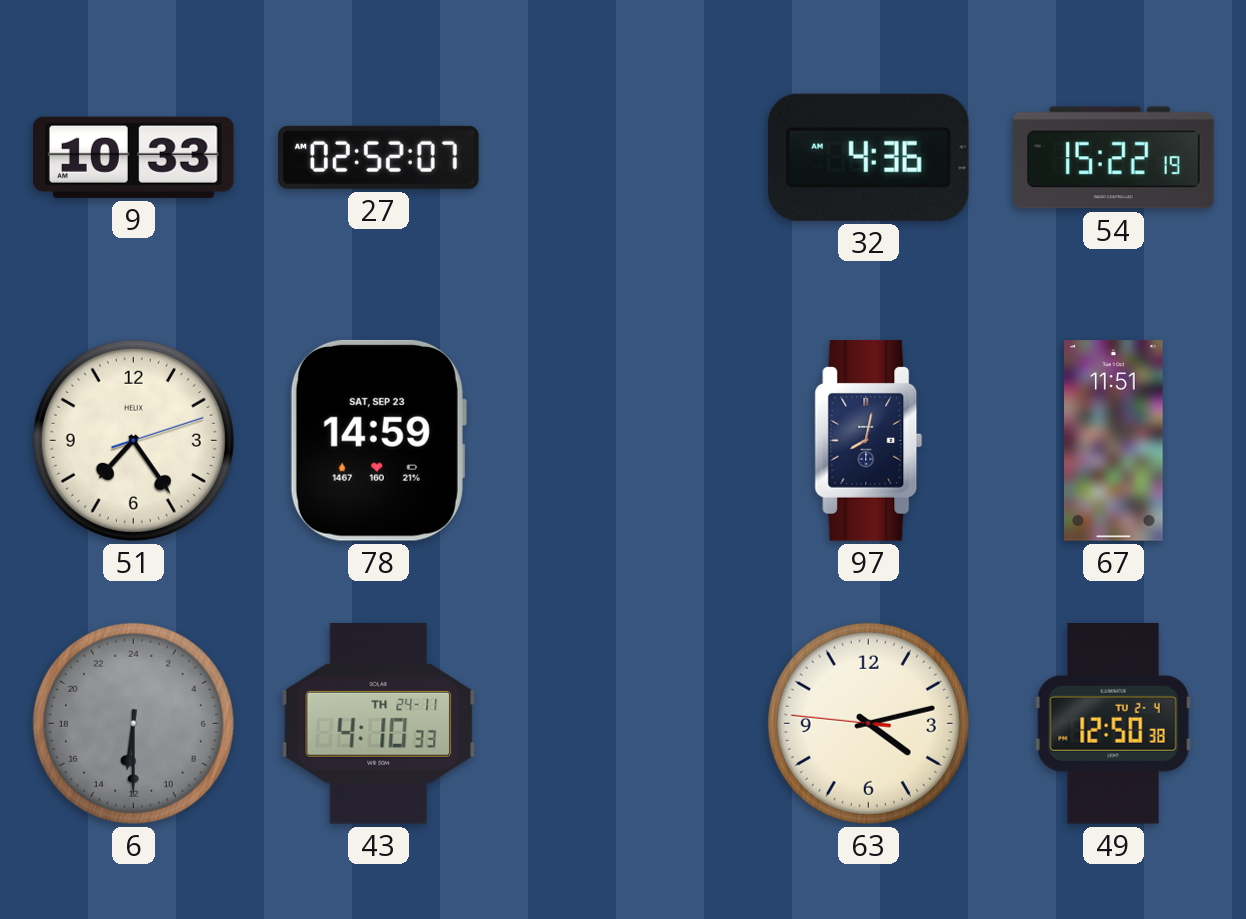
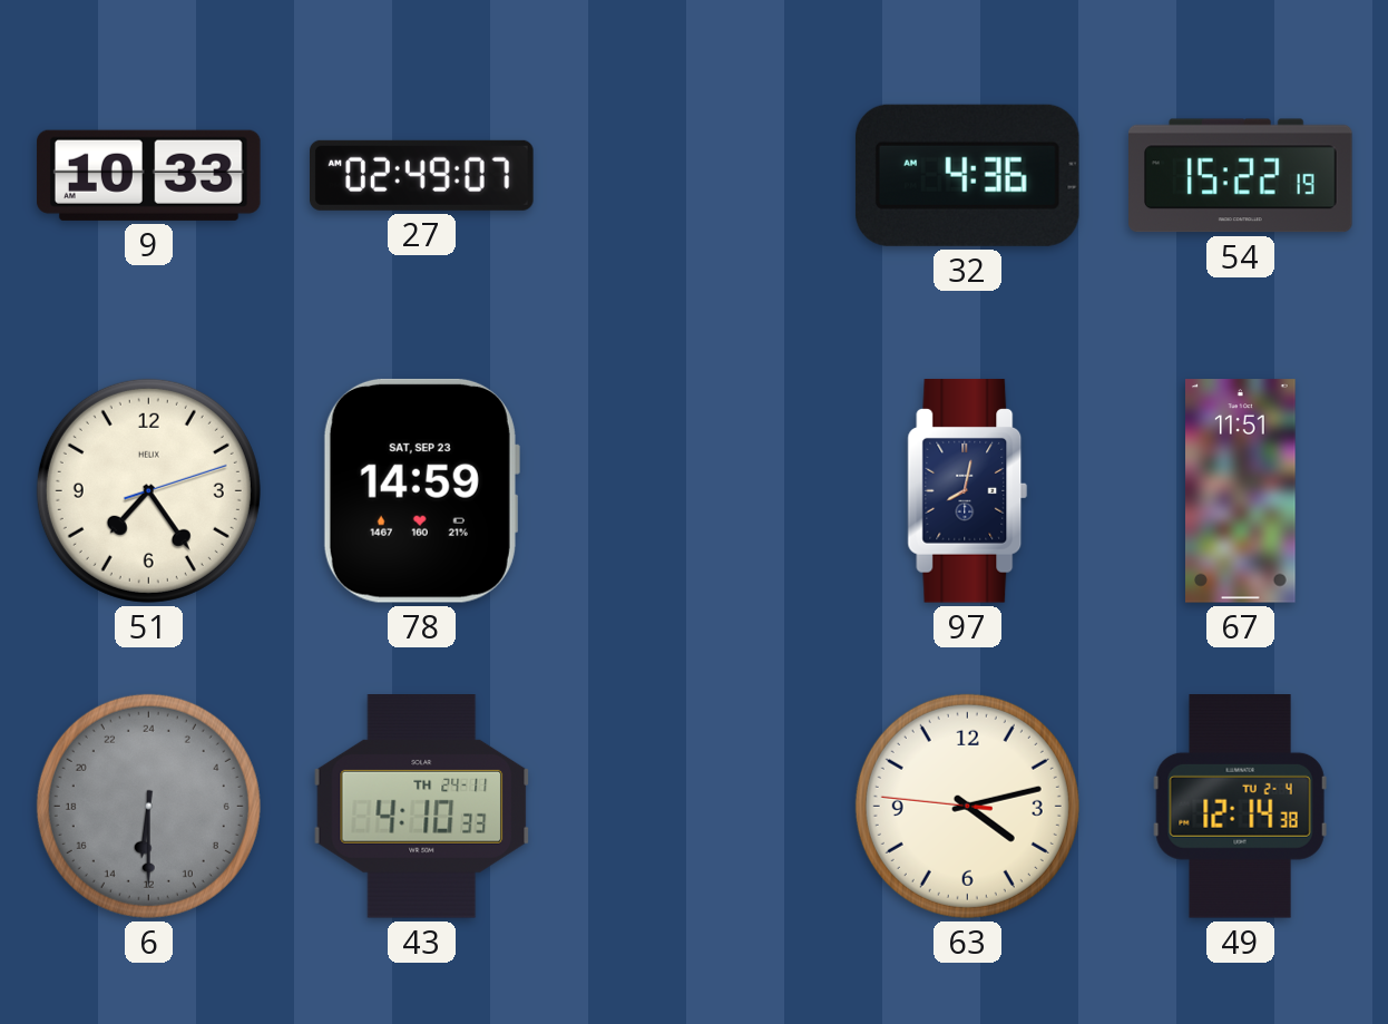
27: 02:52 -> 02:49
49: 12:50 -> 12:14
